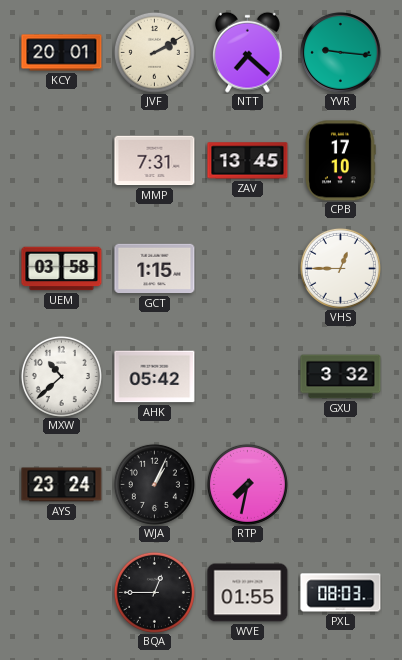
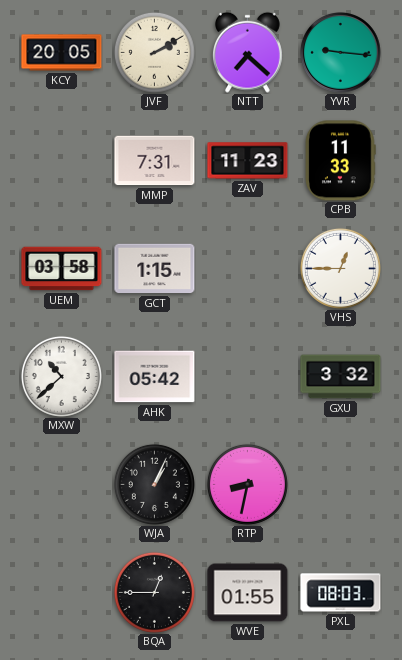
KCY: 20:01 -> 20:05
ZAV: 13:45 -> 11:23
CPB: 17:10 -> 11:33
AYS: 23:24 -> none
RTP: 7:32 -> 8:32
